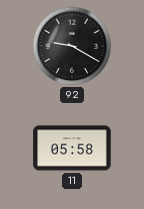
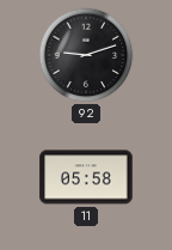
92: 9:20 -> 9:12
